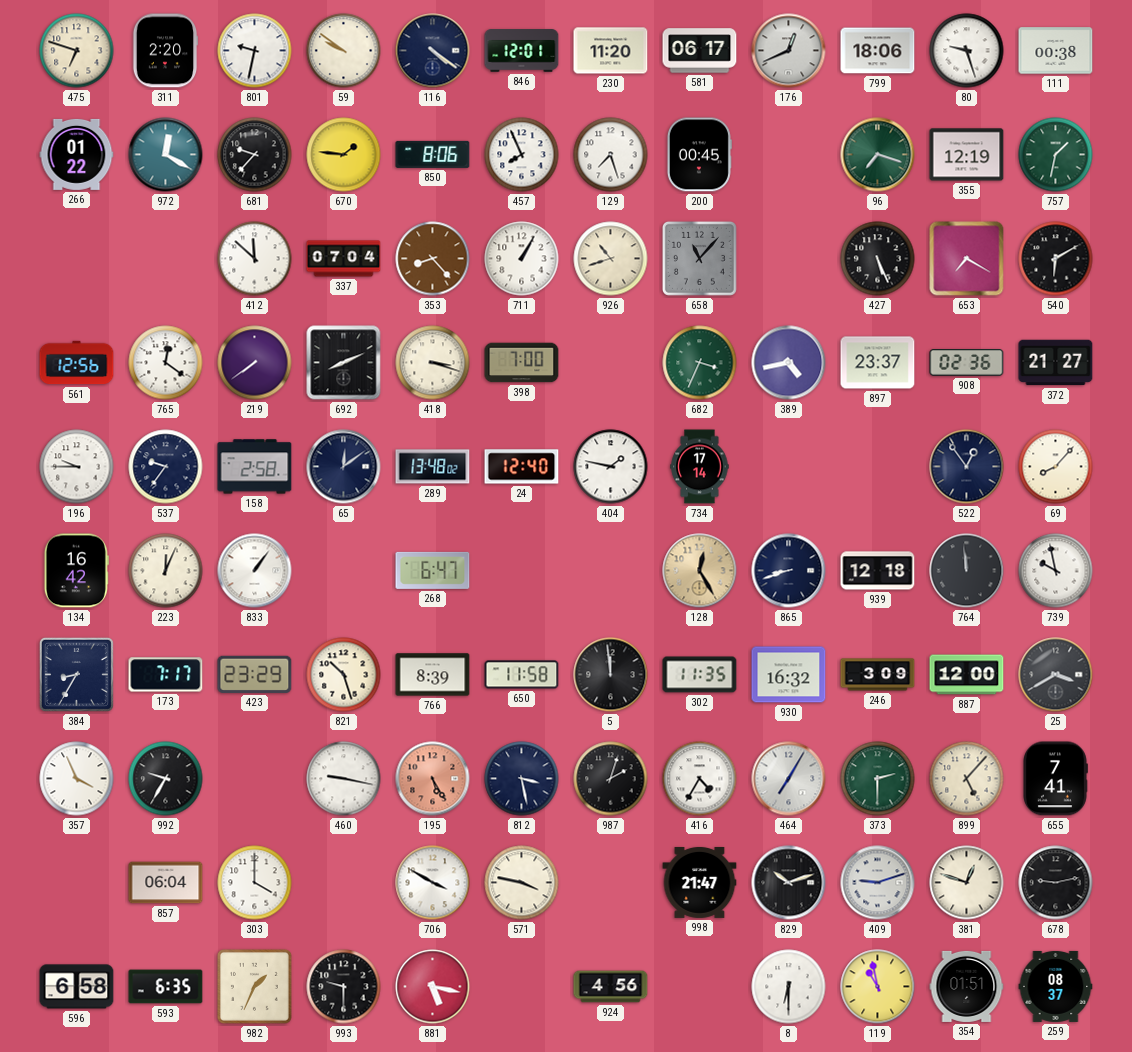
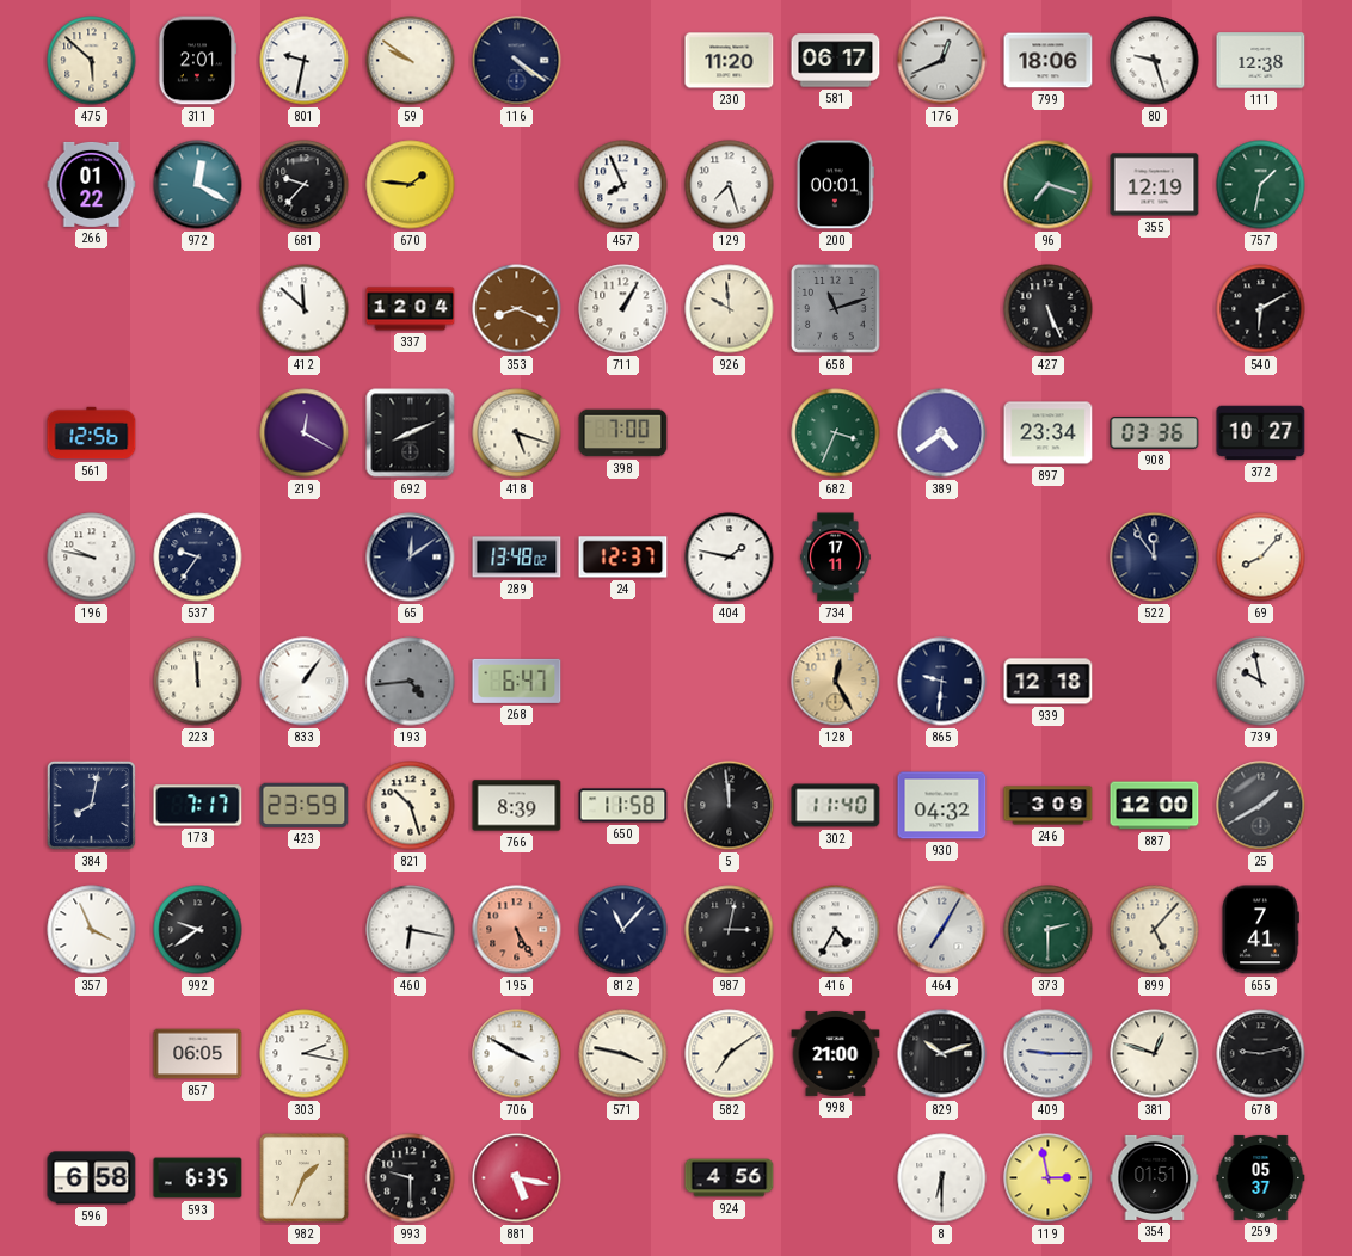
475: 6:48 -> 5:52
311: 2:20 -> 2:01
846: 12:01 -> none
111: 00:38 -> 12:38
850: 8:06 -> none
200: 00:45 -> 00:01
337: 07:04 -> 12:04
353: 8:23 -> 8:19
926: 10:42 -> 9:59
658: 11:07 -> 11:12
653: 7:20 -> none
765: 12:21 -> none
219: 7:39 -> 12:20
418: 3:18 -> 5:18
389: 4:43 -> 4:39
897: 23:37 -> 23:34
908: 02:36 -> 03:36
372: 21:27 -> 10:27
196: 9:45 -> 9:47
158: 2:58 -> none
24: 12:40 -> 12:37
734: 17:14 -> 17:11
522: 12:54 -> 11:54
134: 16:42 -> none
223: 12:04 -> 11:59
193: none -> 4:44
865: 8:42 -> 9:31
764: 11:59 -> none
384: 8:35 -> 8:02
423: 23:29 -> 23:59
302: 11:35 -> 11:40
930: 16:32 -> 04:32
25: 3:40 -> 1:40
992: 9:35 -> 9:39
460: 9:17 -> 6:17
812: 3:28 -> 11:07
987: 2:03 -> 3:02
857: 06:04 -> 06:05
303: 4:00 -> 2:17
582: none -> 7:09
998: 21:47 -> 21:00
409: 9:12 -> 9:15
119: 10:58 -> 2:58
259: 08:37 -> 05:37
